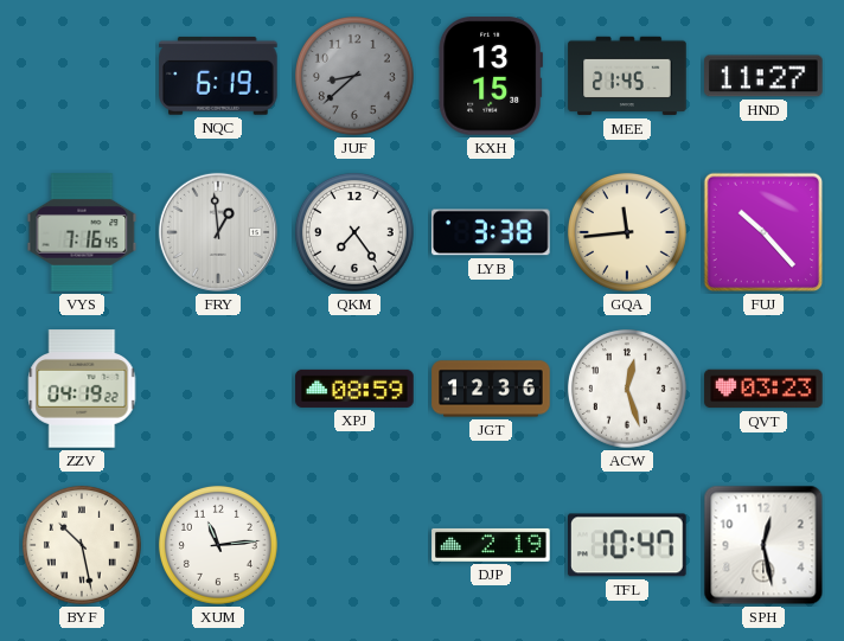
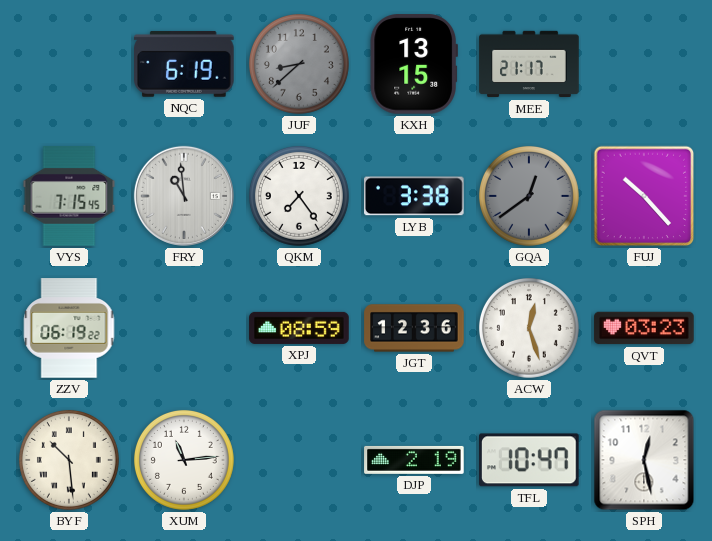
MEE: 21:45 -> 21:17
HND: 11:27 -> none
VYS: 7:16 -> 7:15
FRY: 12:59 -> 10:59
GQA: 11:44 -> 12:39
GQA dial: cream -> grey
ZZV: 04:19 -> 06:19
BYF: 10:28 -> 10:29
